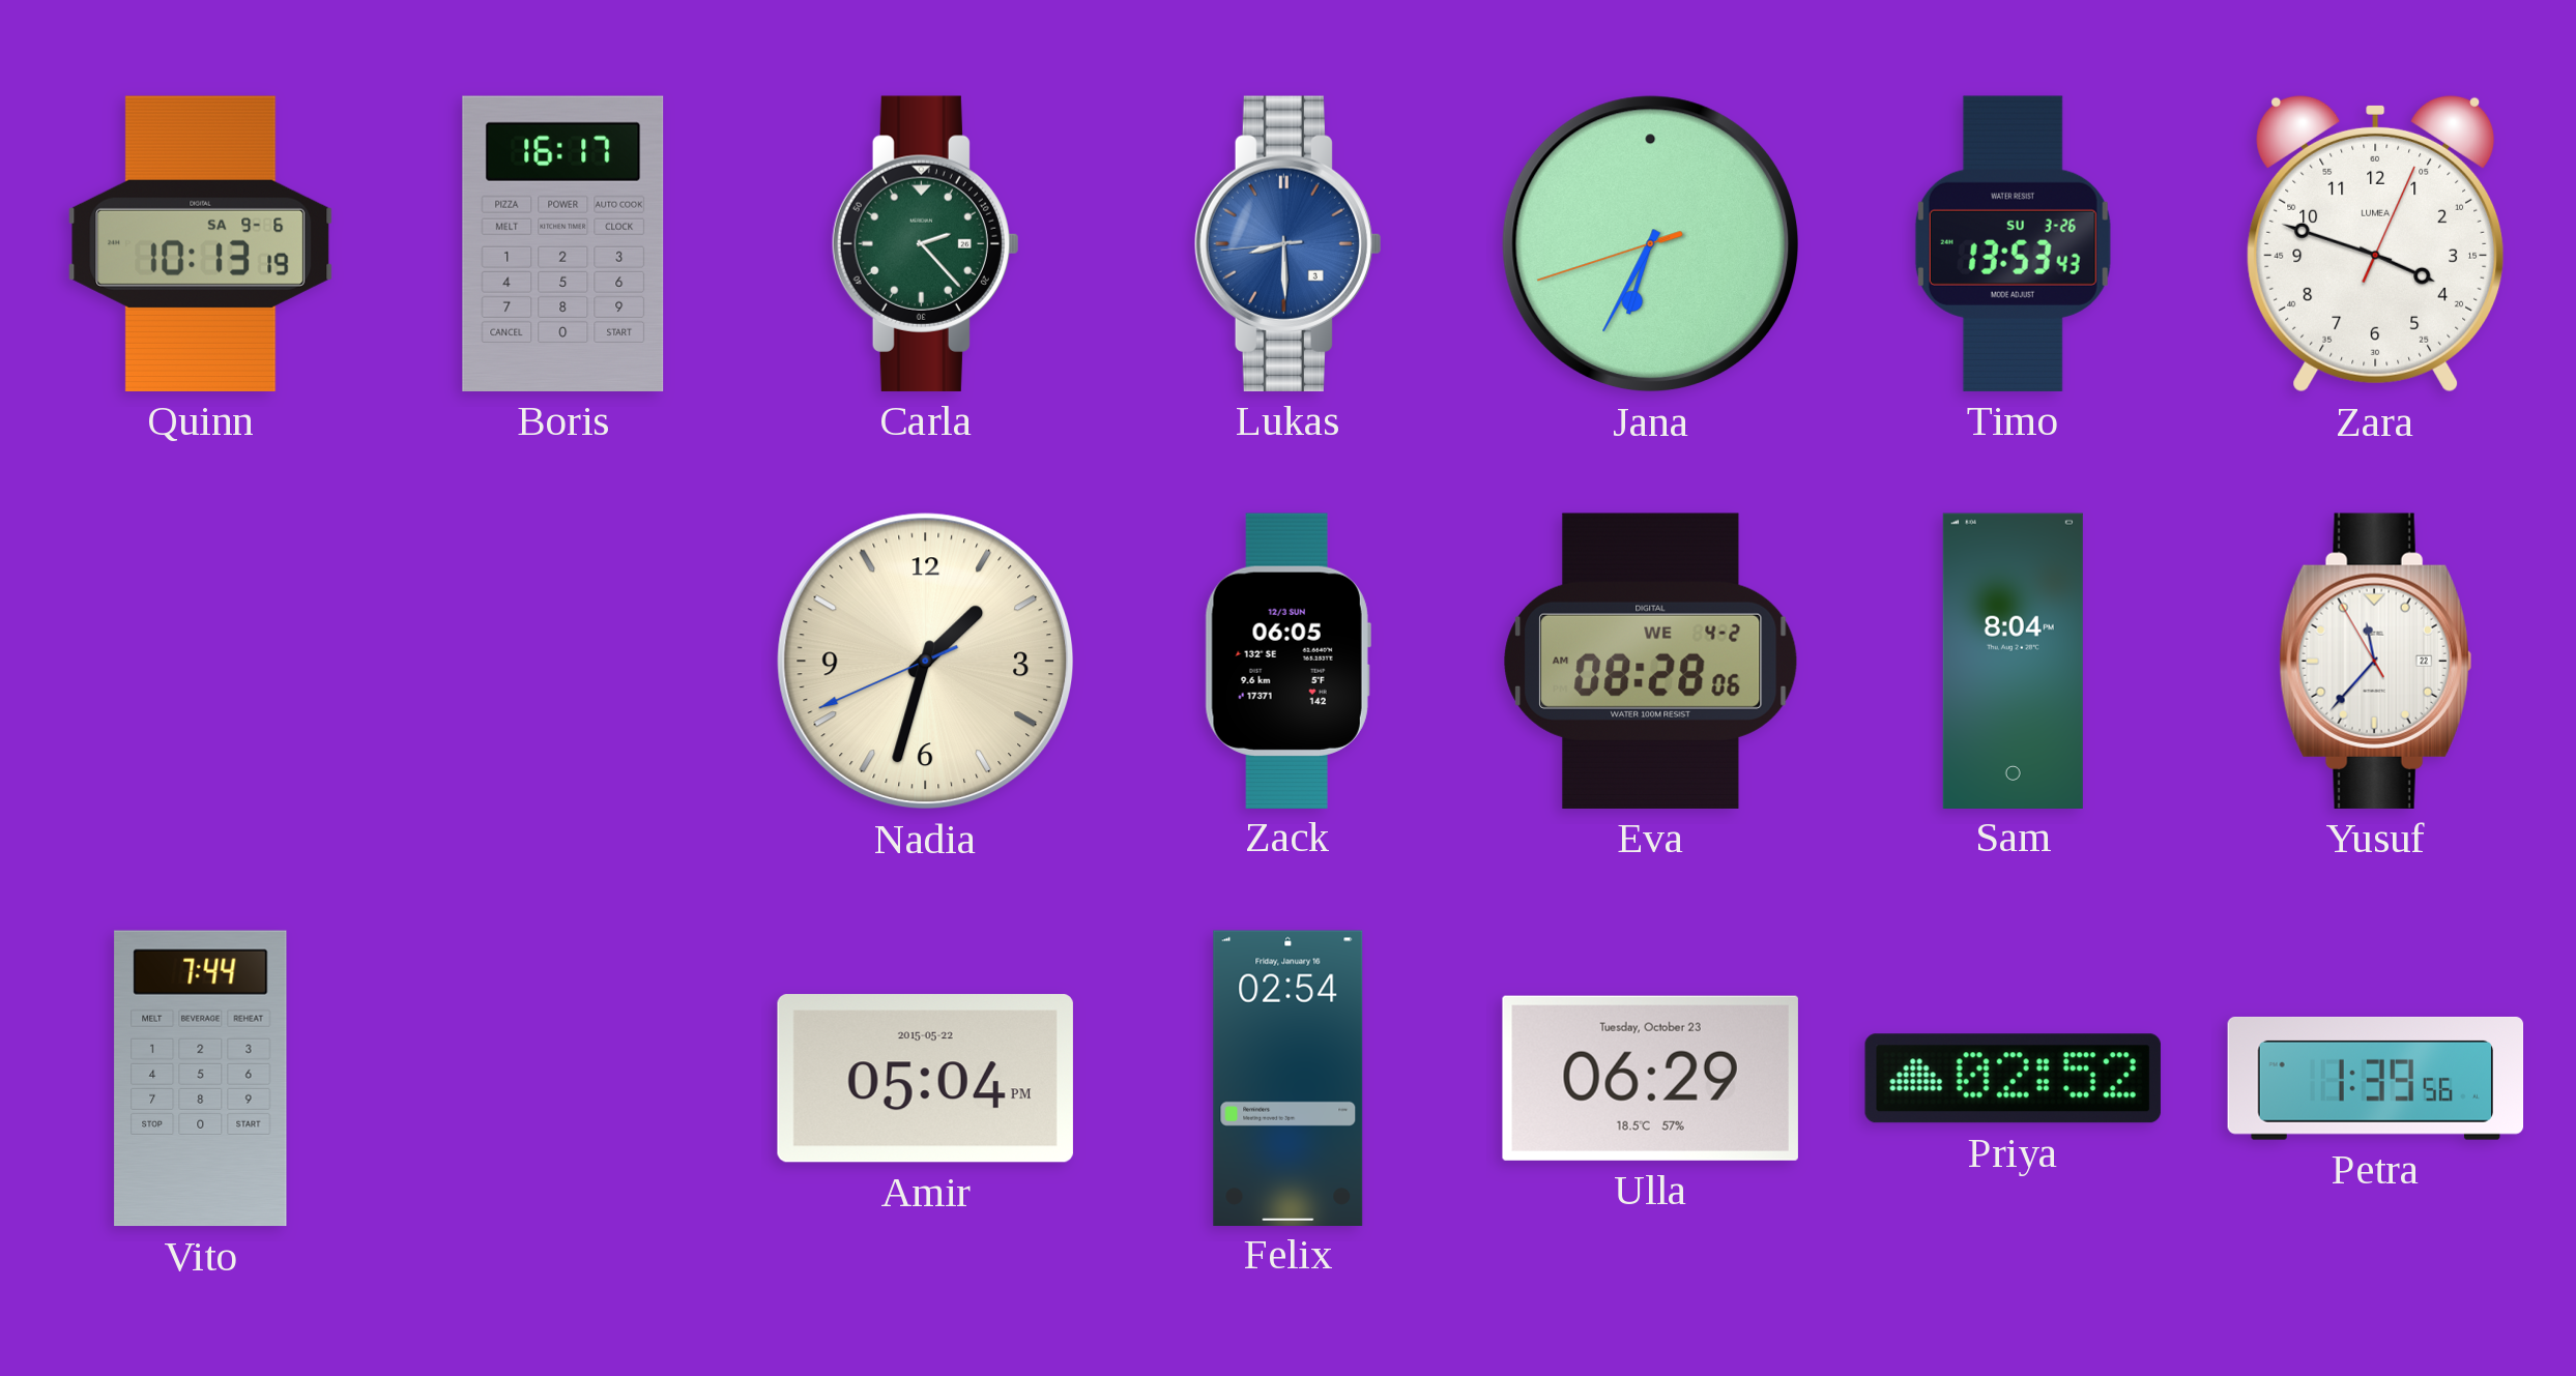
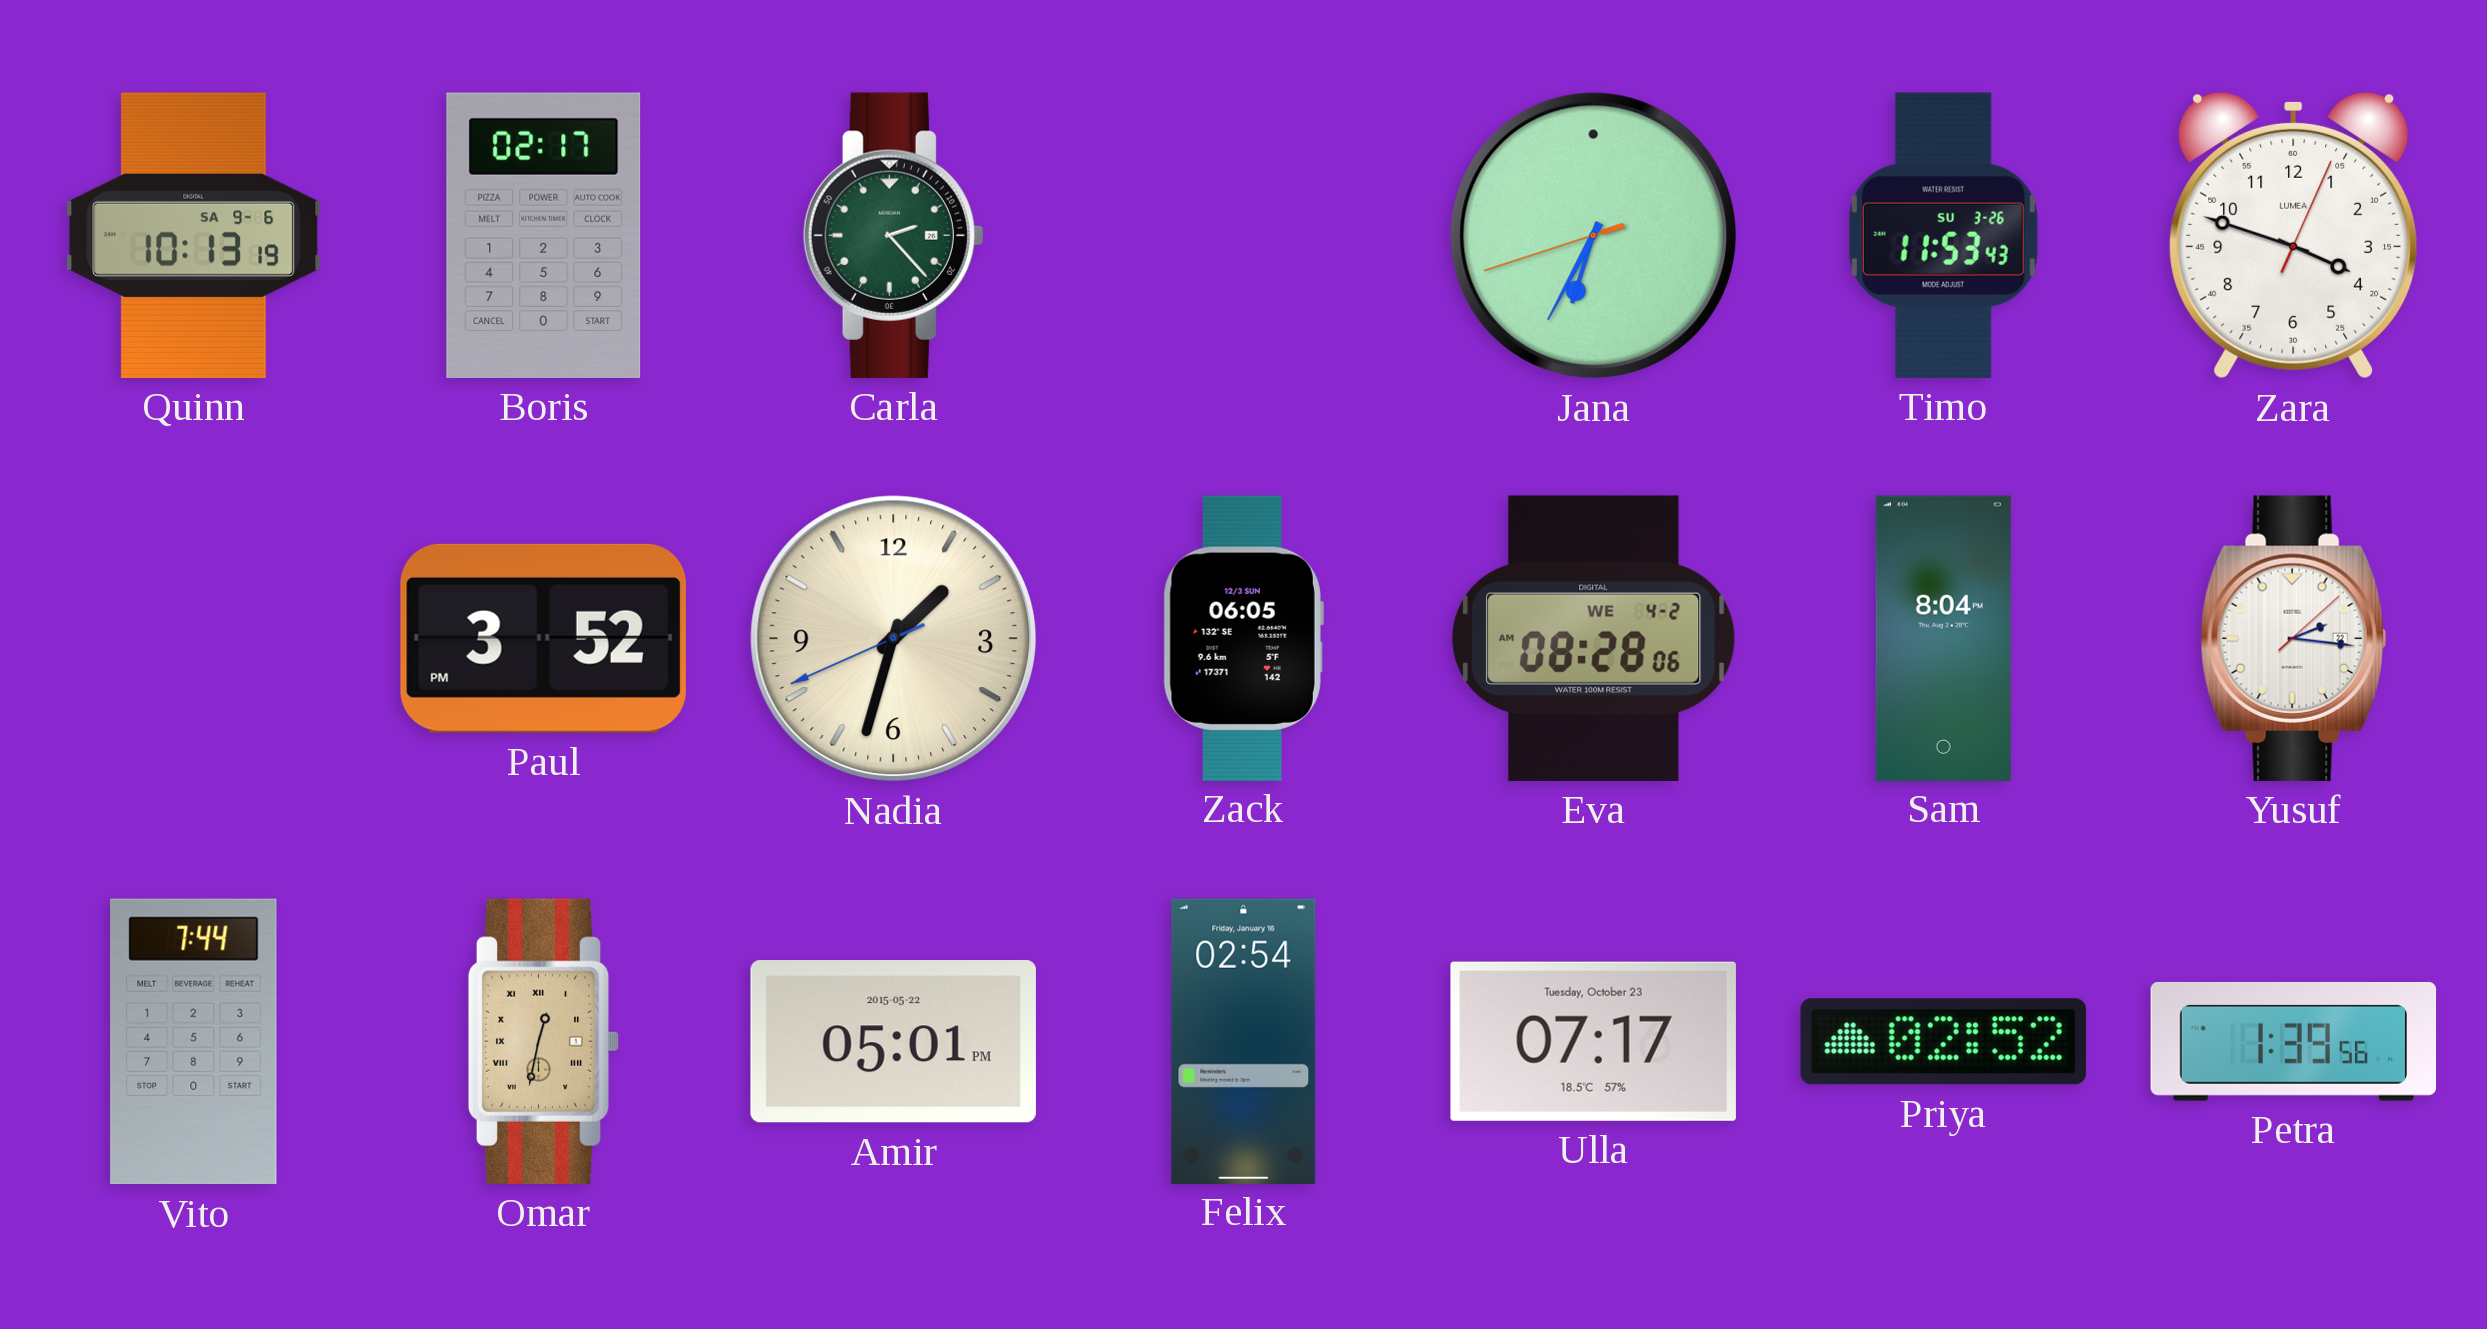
Boris: 16:17 -> 02:17
Lukas: 8:29 -> none
Timo: 13:53 -> 11:53
Paul: none -> 3:52
Yusuf: 11:36 -> 2:16
Omar: none -> 12:32
Amir: 05:04 -> 05:01
Ulla: 06:29 -> 07:17
